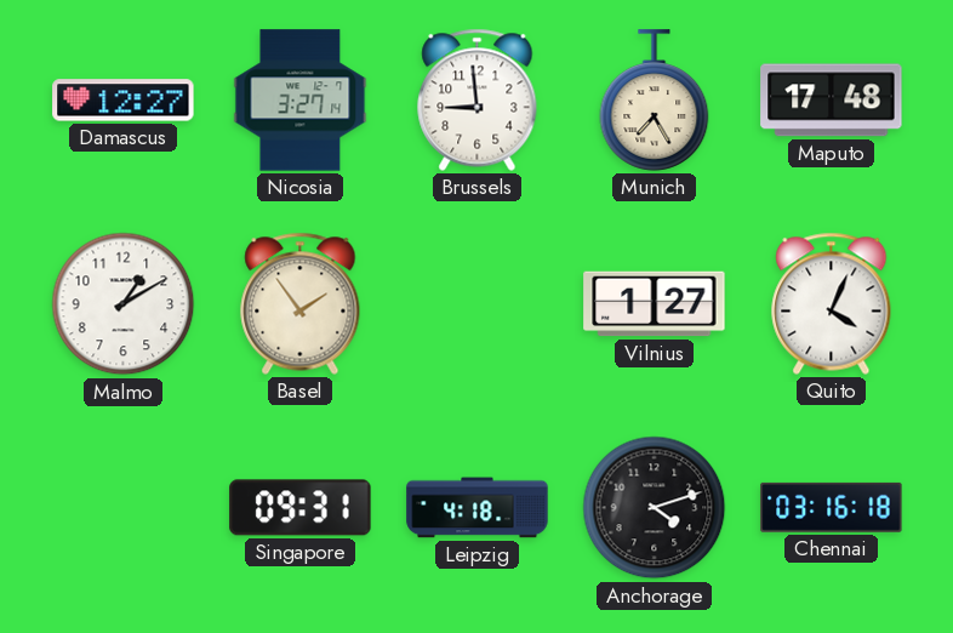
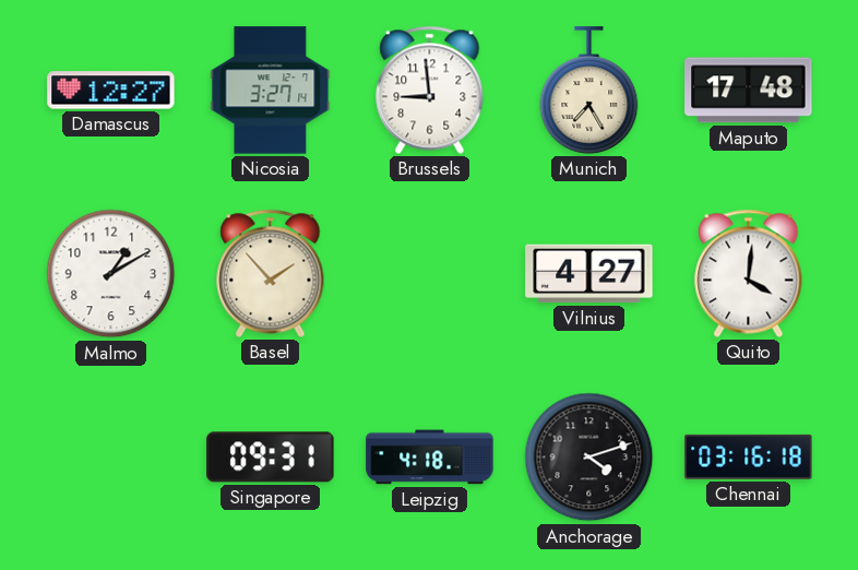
Basel: 1:54 -> 1:53
Vilnius: 1:27 -> 4:27
Quito: 4:04 -> 4:01
